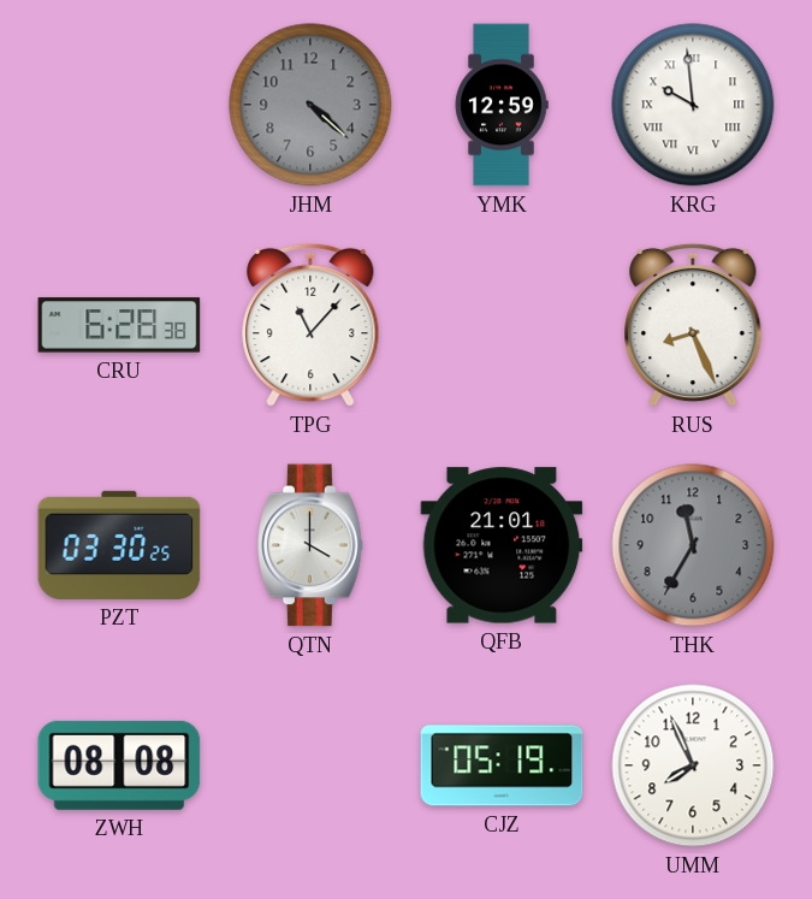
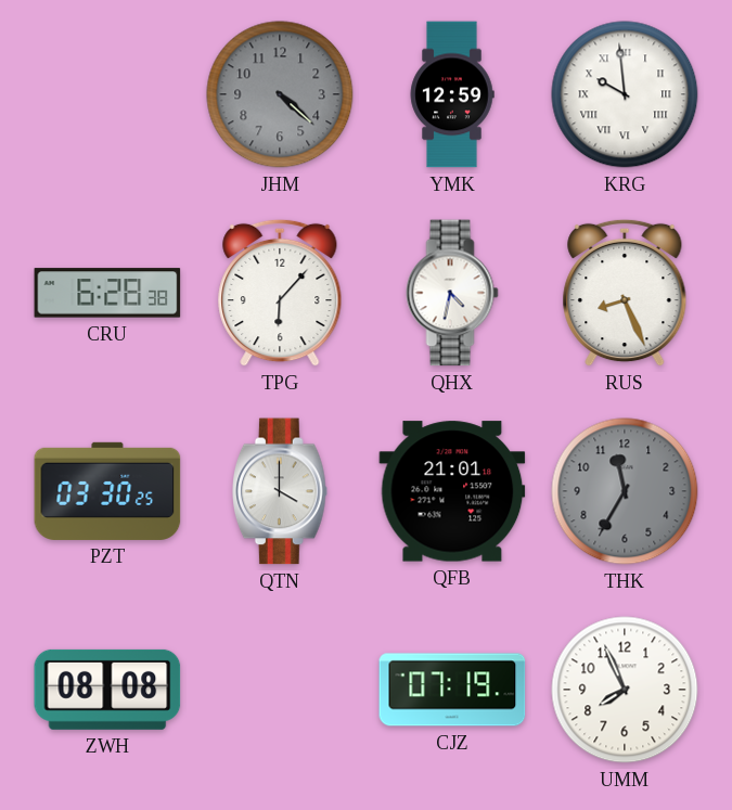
TPG: 11:07 -> 6:07
QHX: none -> 4:32
CJZ: 05:19 -> 07:19
